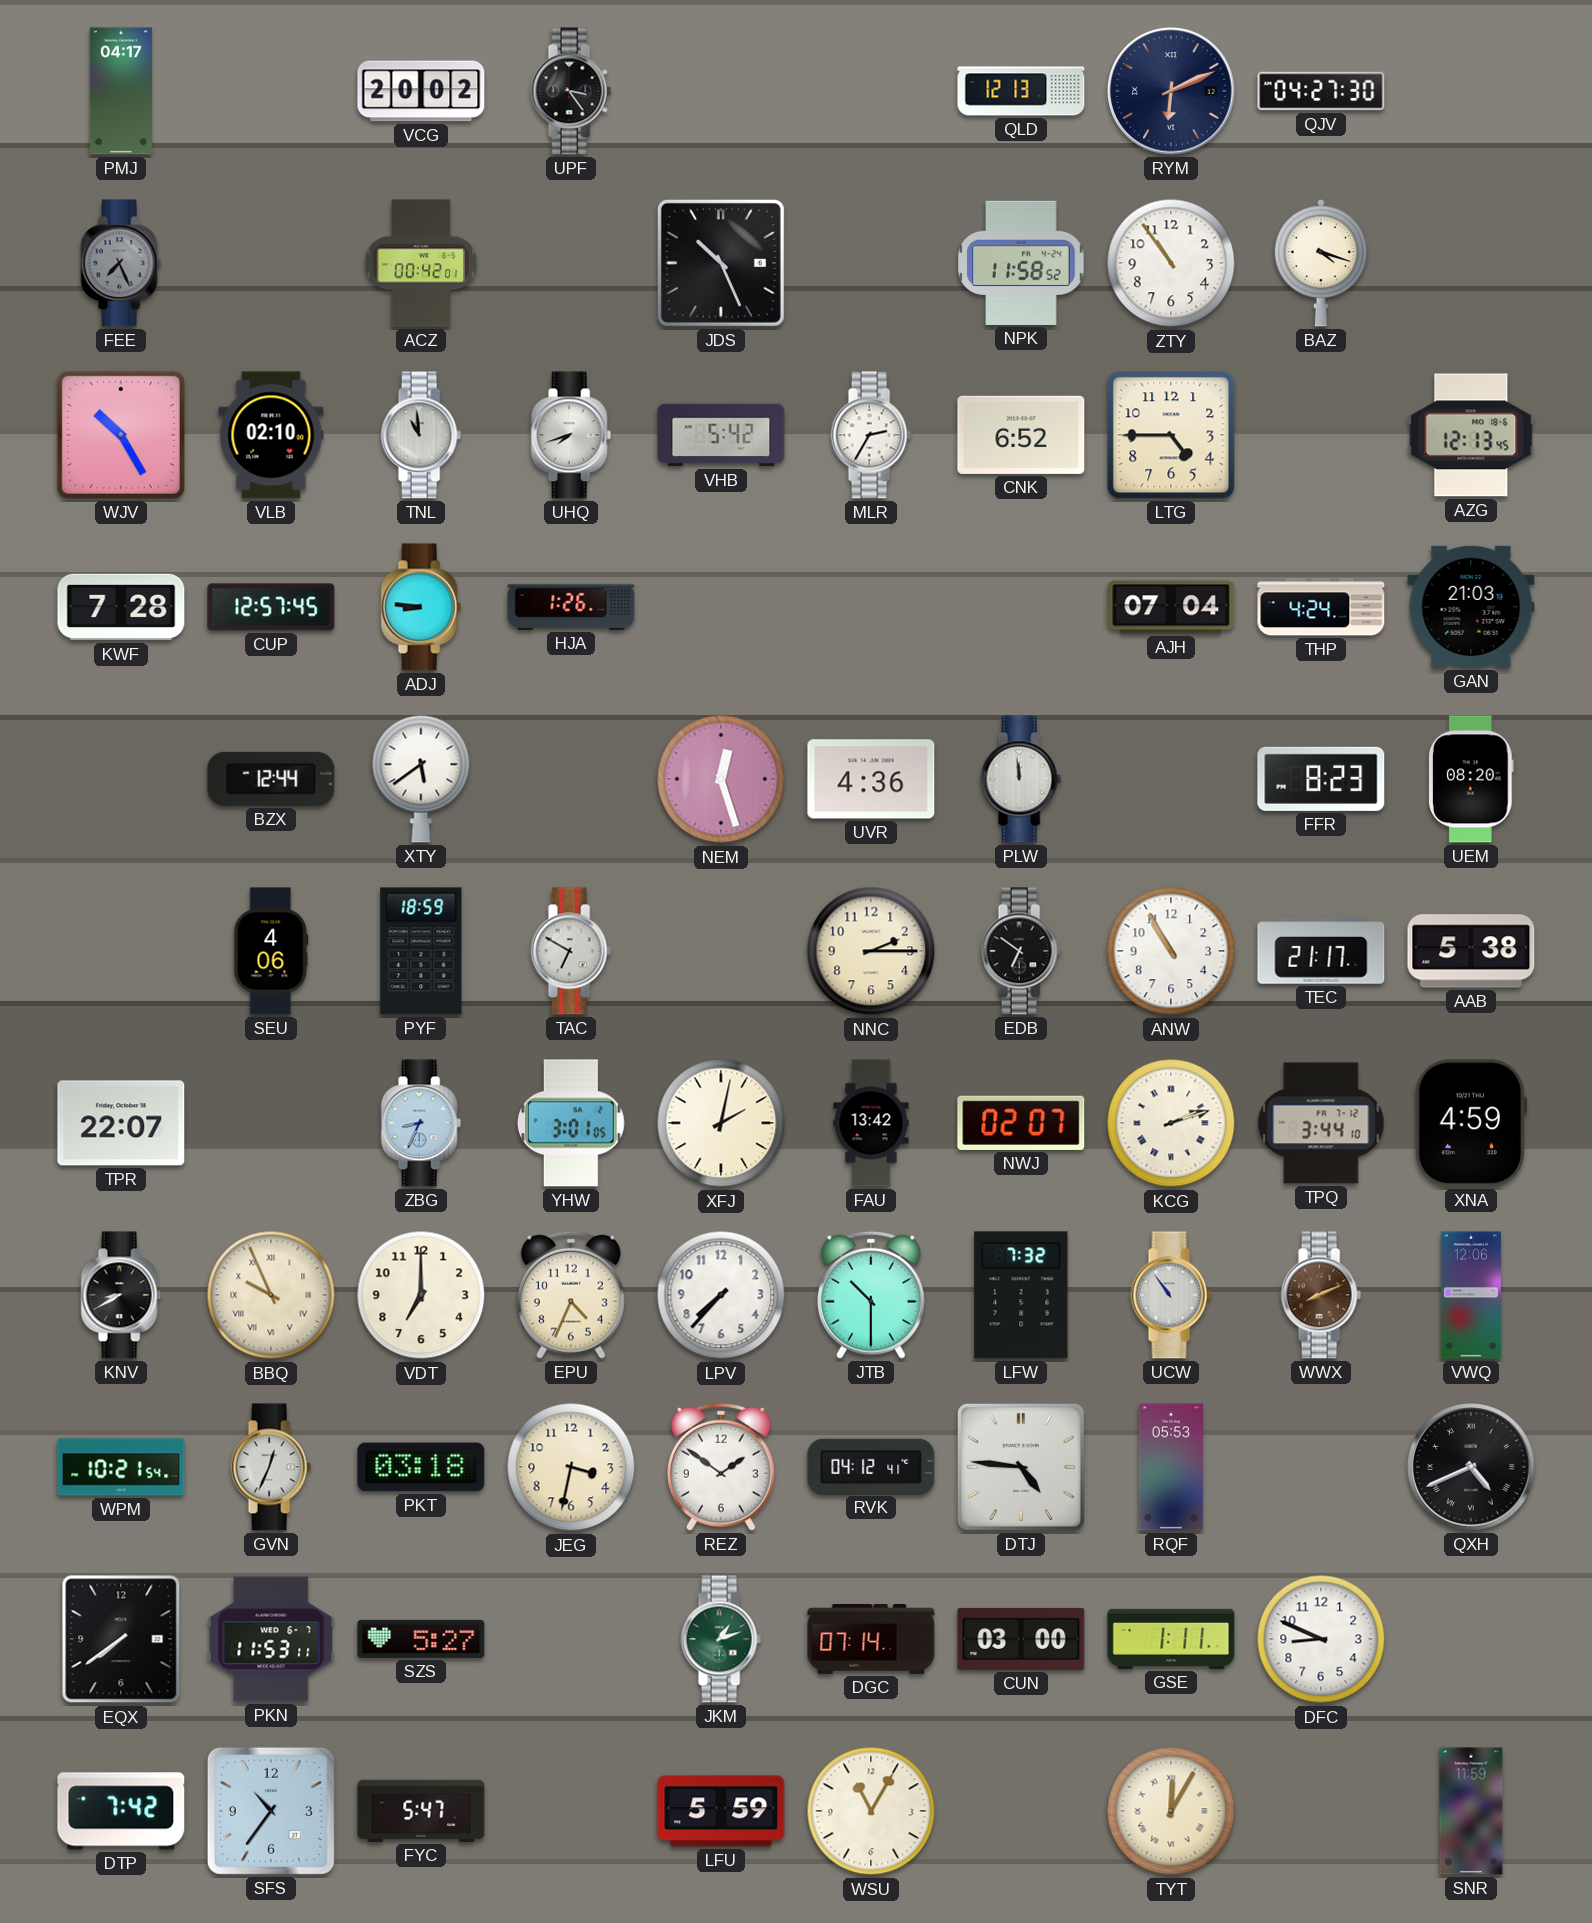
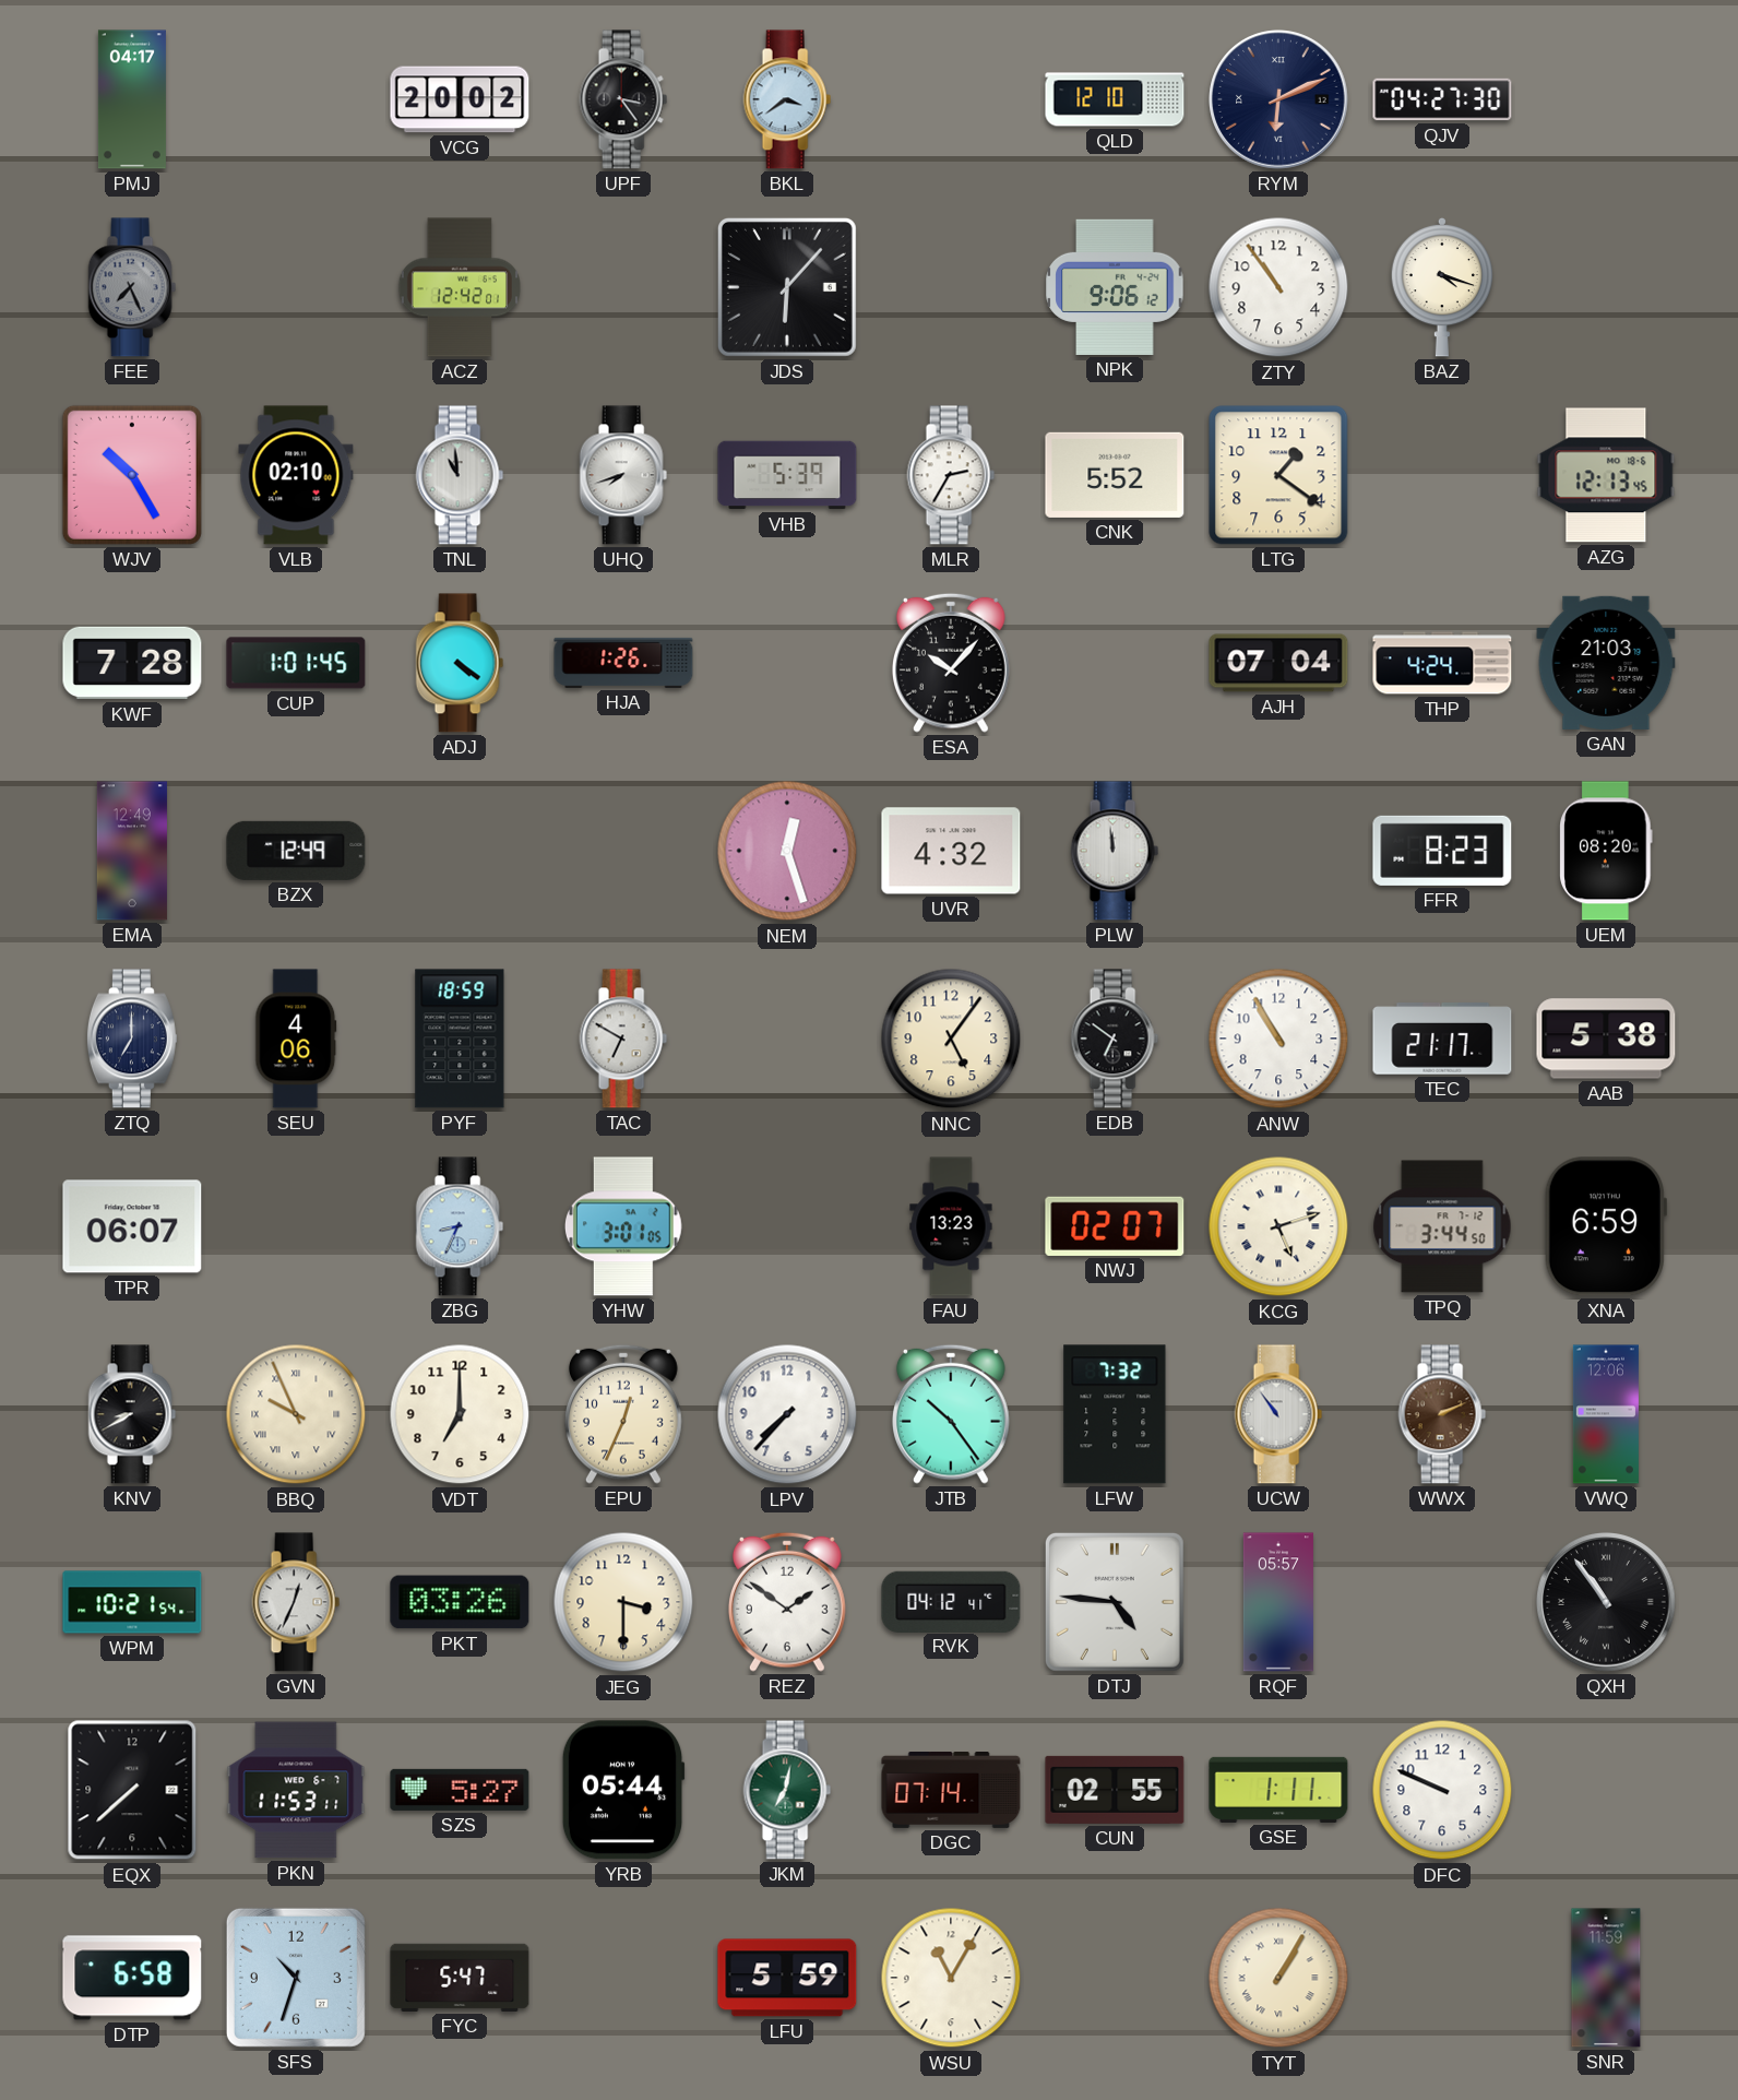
BKL: none -> 3:39
QLD: 12:13 -> 12:10
ACZ: 00:42 -> 12:42
JDS: 10:26 -> 6:07
NPK: 11:58 -> 9:06
VHB: 5:42 -> 5:39
CNK: 6:52 -> 5:52
LTG: 4:45 -> 1:21
CUP: 12:57 -> 1:01
ADJ: 8:46 -> 4:21
ESA: none -> 10:07
EMA: none -> 12:49
BZX: 12:44 -> 12:49
XTY: 5:39 -> none
UVR: 4:36 -> 4:32
ZTQ: none -> 7:00
NNC: 2:15 -> 5:06
TPR: 22:07 -> 06:07
XFJ: 2:02 -> none
FAU: 13:42 -> 13:23
KCG: 2:12 -> 5:12
TPQ: 3:44:10 -> 3:44:50
XNA: 4:59 -> 6:59
EPU: 4:34 -> 12:34
JTB: 10:30 -> 10:24
WWX: 8:11 -> 2:11
PKT: 03:18 -> 03:26
JEG: 3:32 -> 3:30
RQF: 05:53 -> 05:57
QXH: 4:41 -> 10:54
EQX: 7:39 -> 7:38
YRB: none -> 05:44
JKM: 1:12 -> 7:02
CUN: 03:00 -> 02:55
DFC: 8:49 -> 9:49
DTP: 7:42 -> 6:58
SFS: 10:36 -> 10:33
TYT: 12:05 -> 1:05
